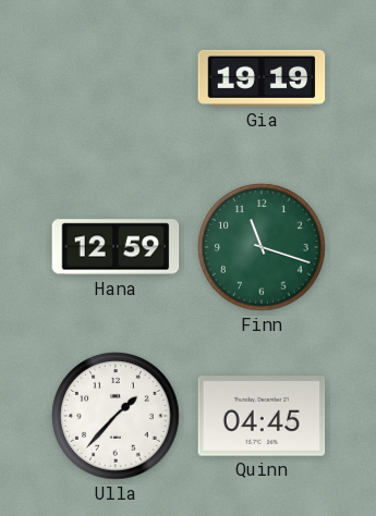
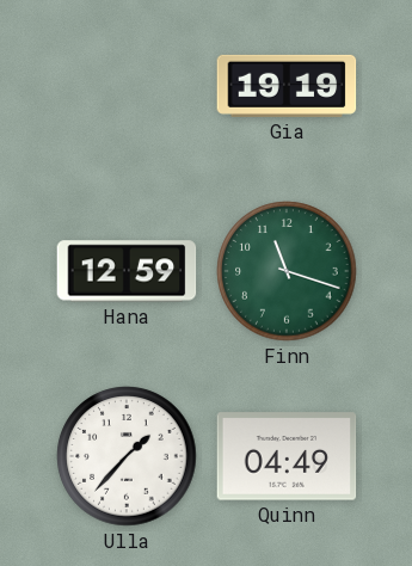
Quinn: 04:45 -> 04:49
